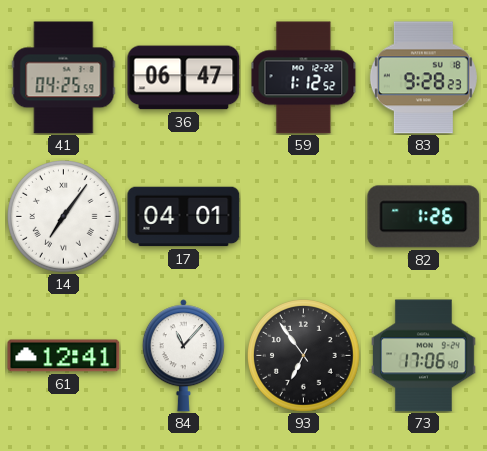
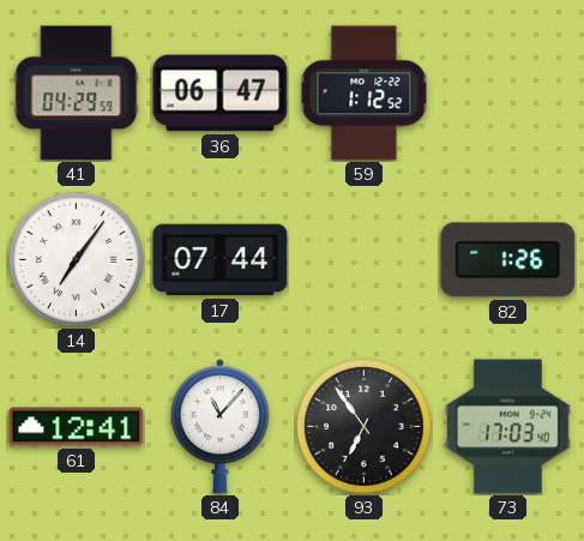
41: 04:25 -> 04:29
83: 9:28 -> none
17: 04:01 -> 07:44
73: 17:06 -> 17:03
